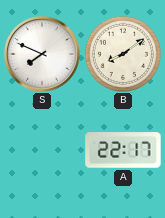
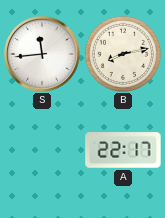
S: 7:49 -> 11:44
B: 8:09 -> 8:13
